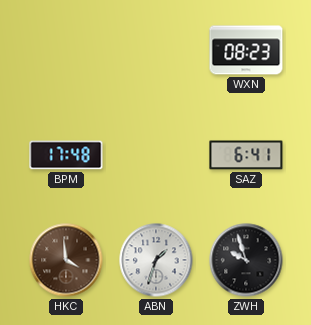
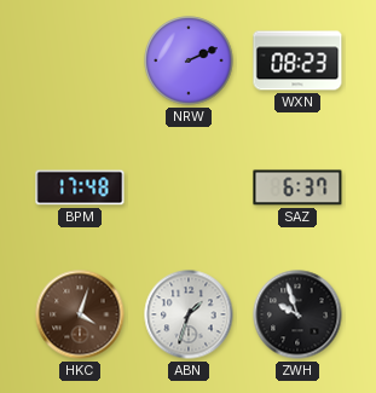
NRW: none -> 2:11
SAZ: 6:41 -> 6:37
HKC: 3:59 -> 4:03
